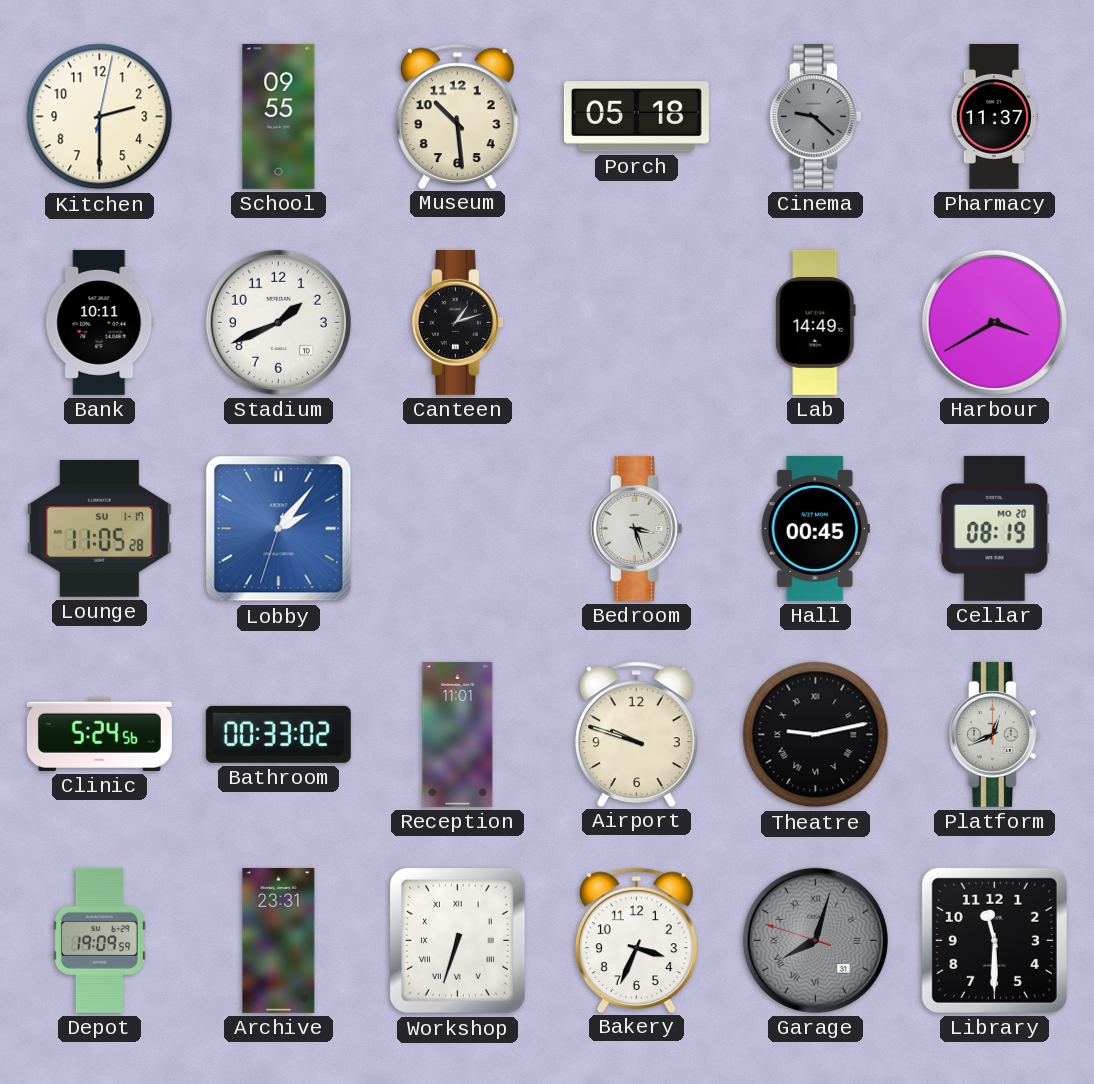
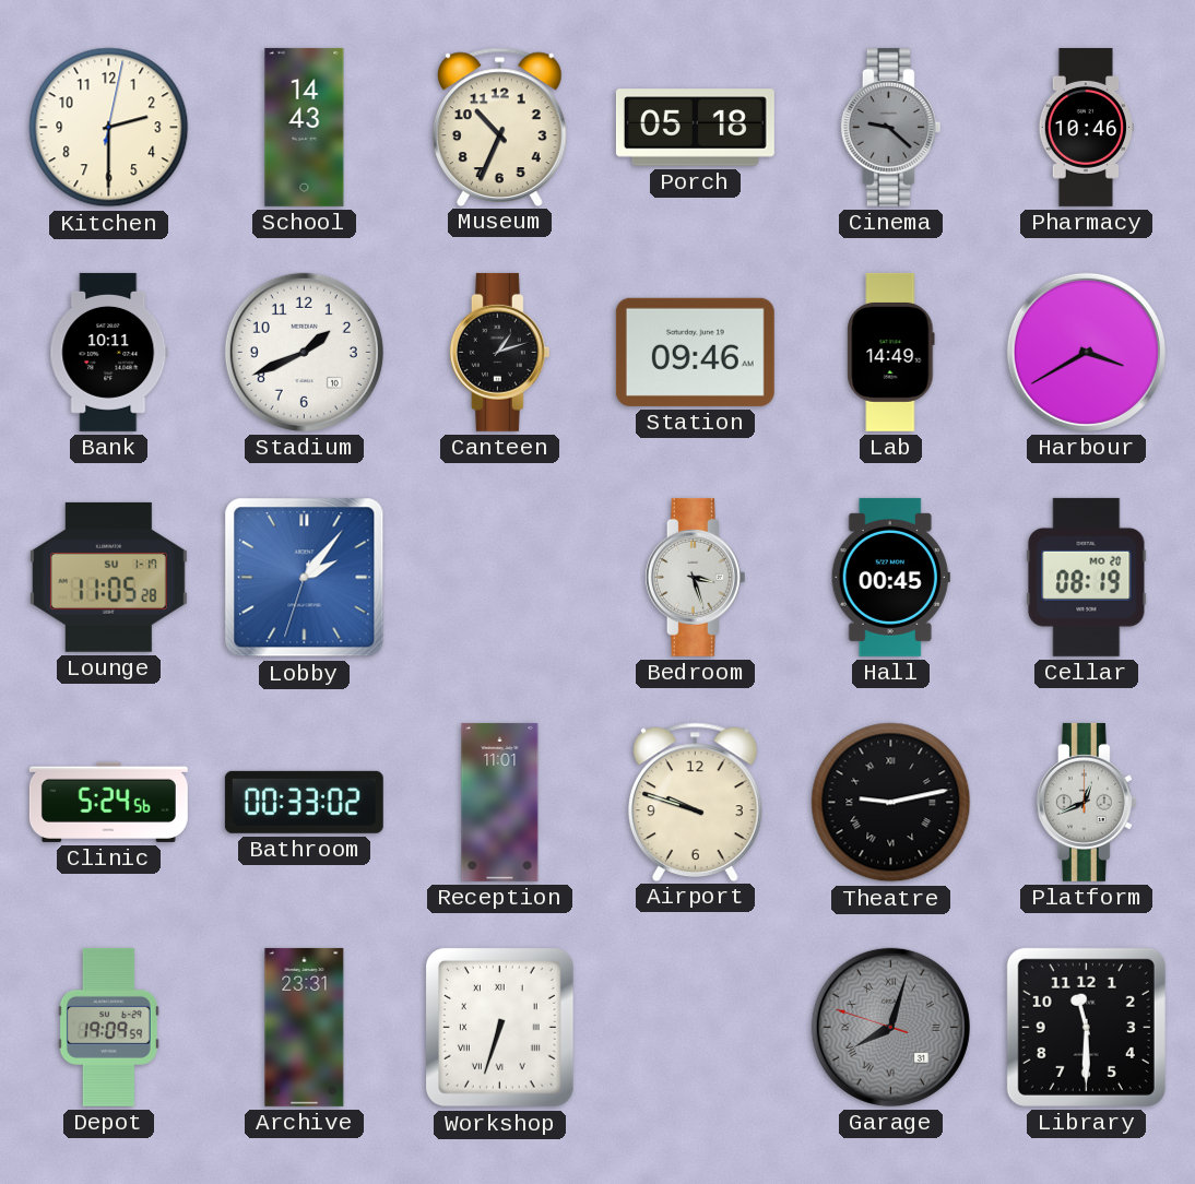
School: 09:55 -> 14:43
Museum: 10:29 -> 10:34
Pharmacy: 11:37 -> 10:46
Station: none -> 09:46
Bakery: 3:34 -> none
